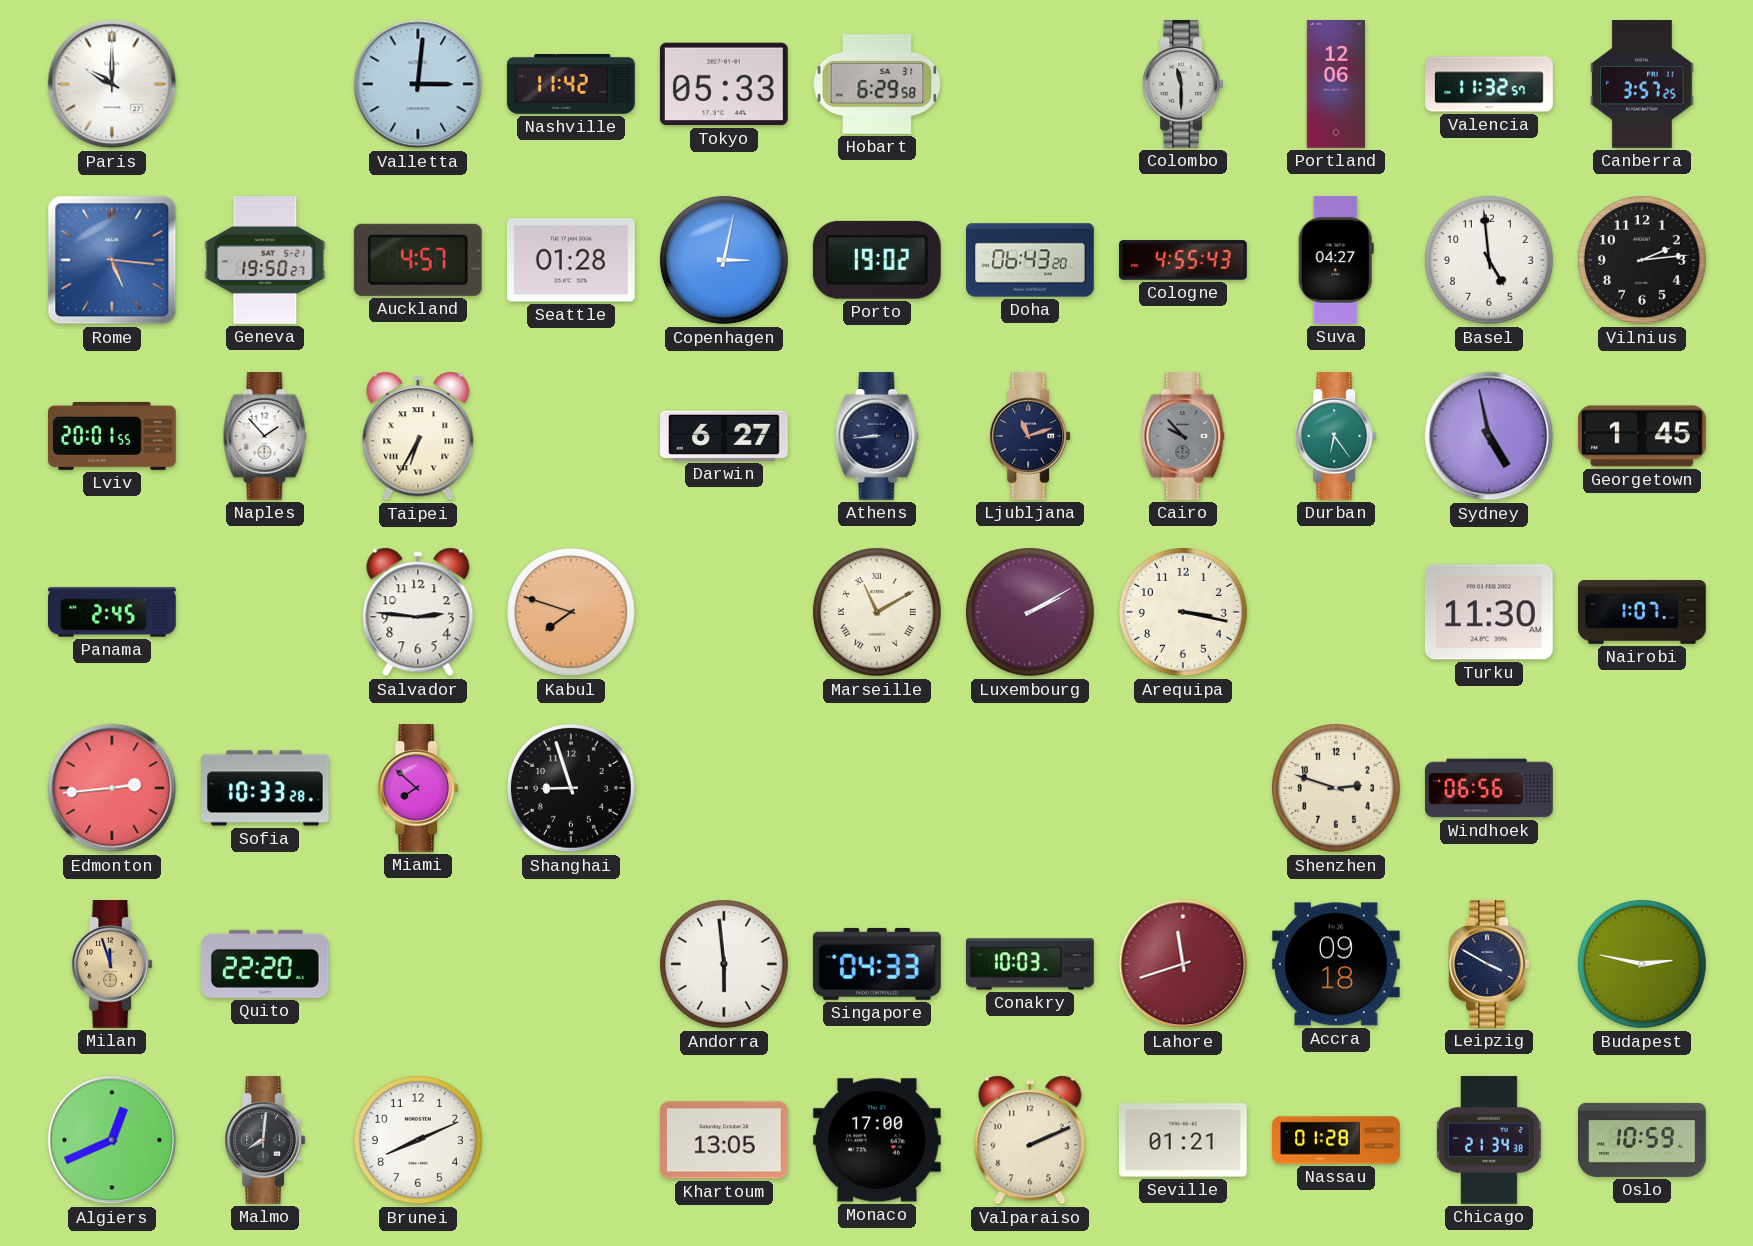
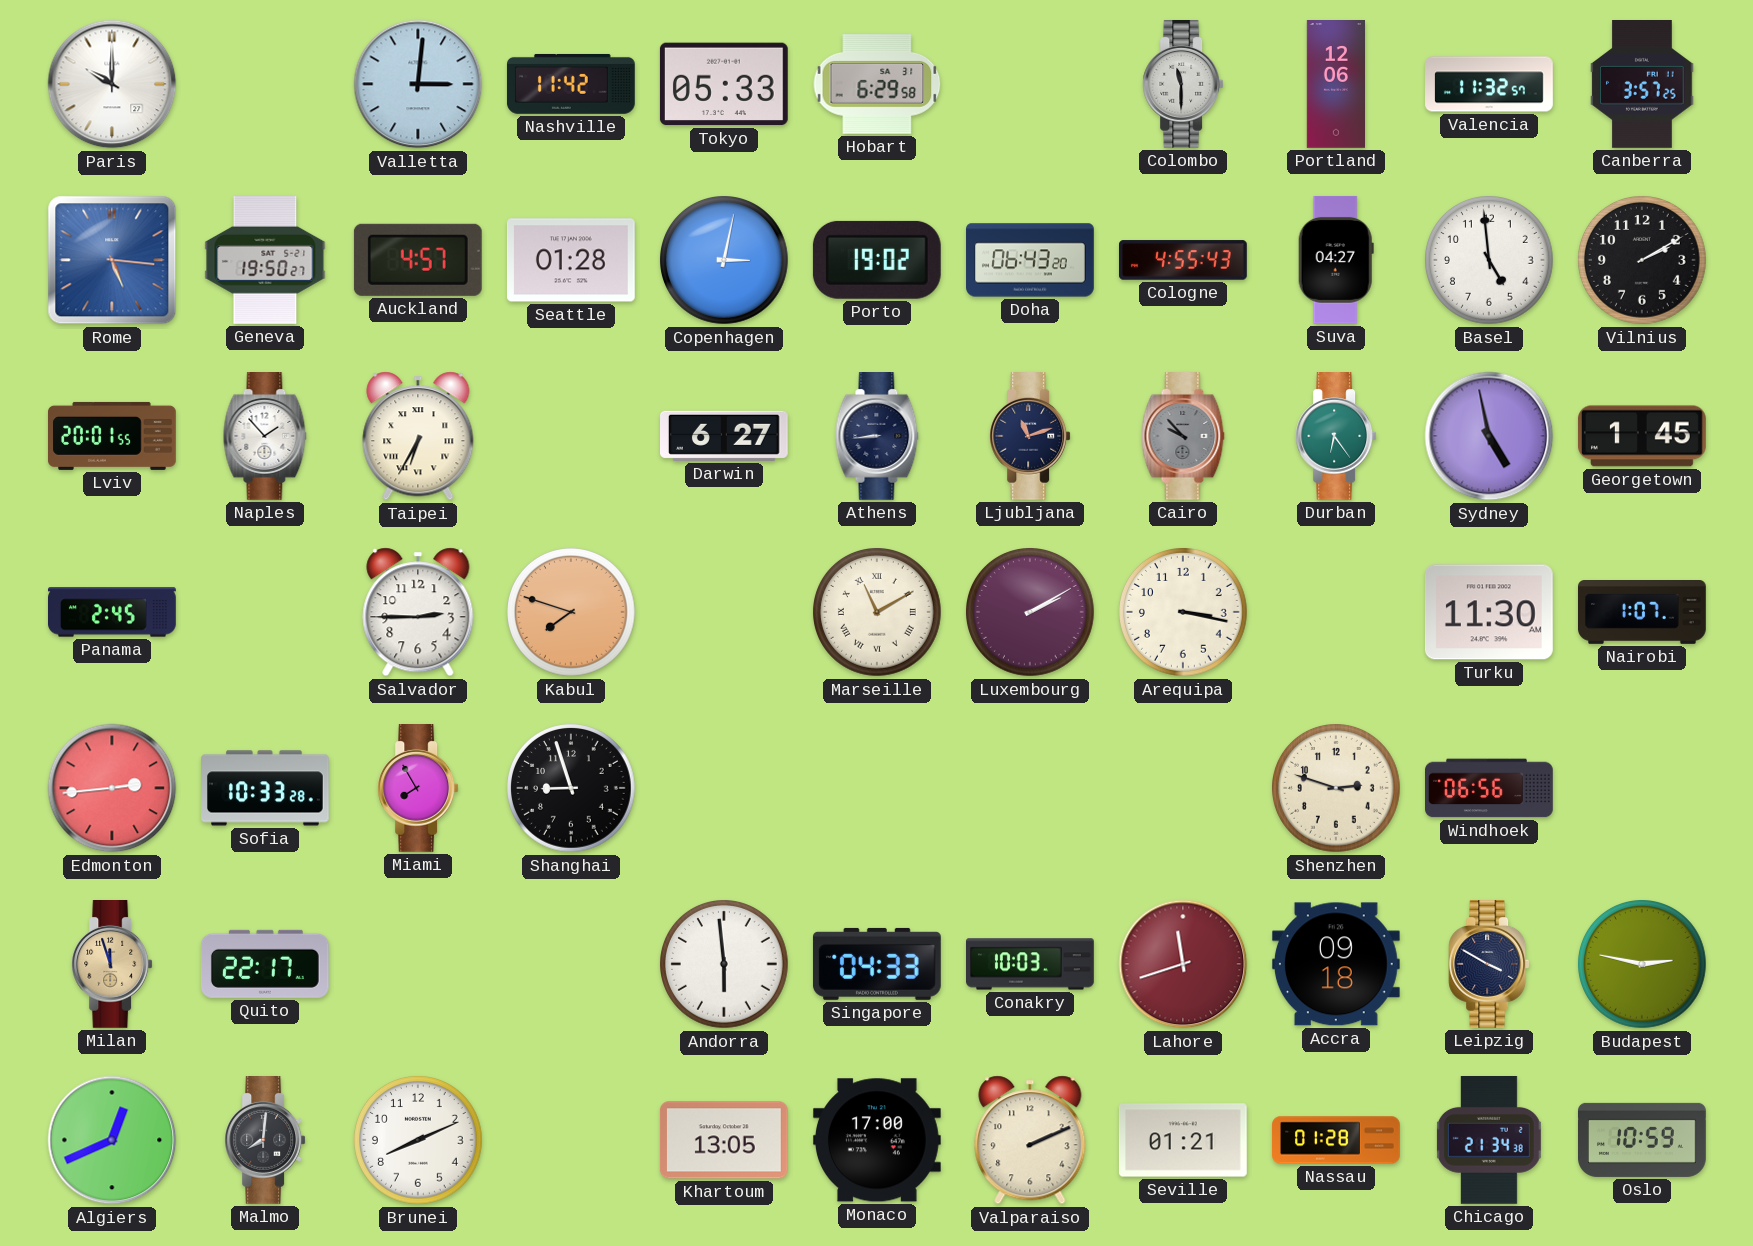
Vilnius: 2:14 -> 2:10
Salvador: 2:46 -> 2:45
Miami: 7:52 -> 7:55
Quito: 22:20 -> 22:17
